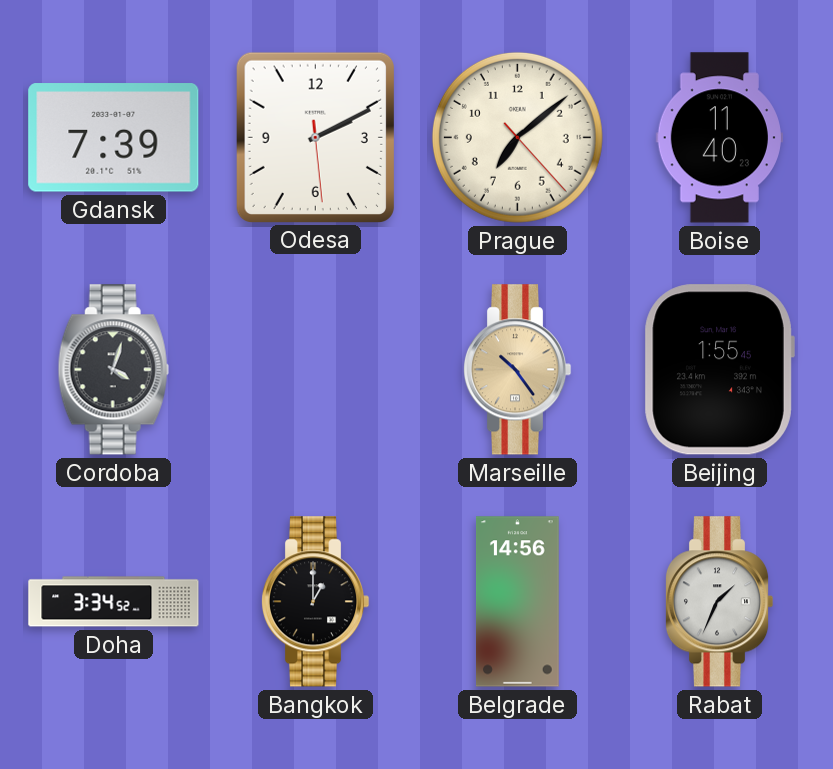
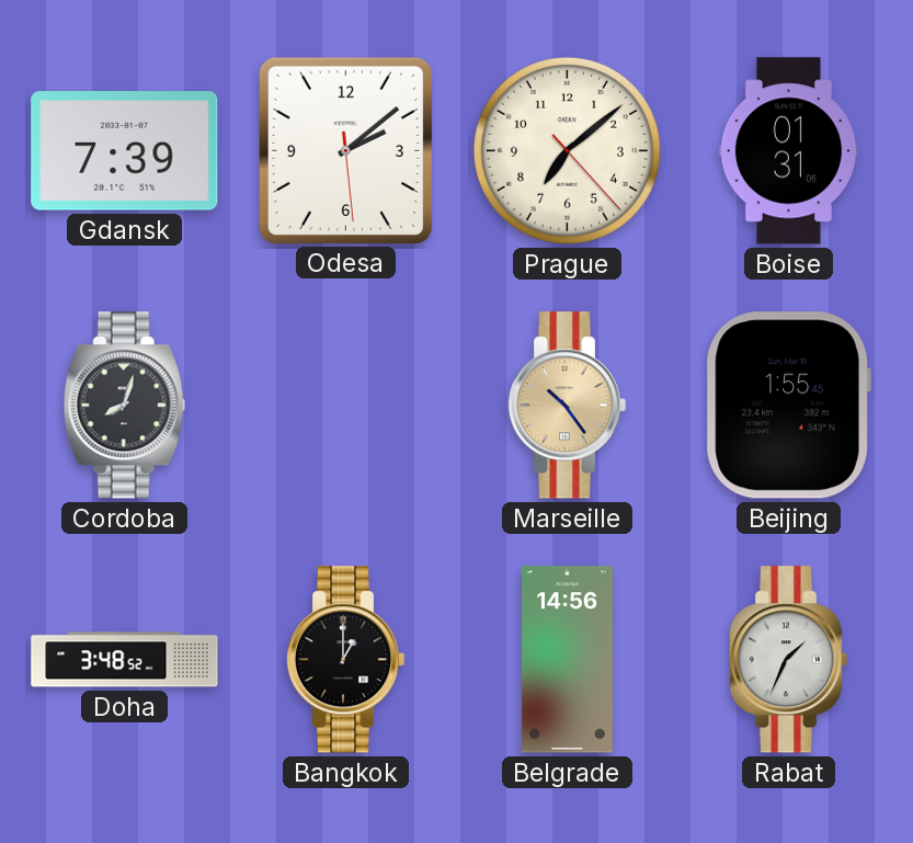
Odesa: 2:10 -> 2:08
Boise: 11:40 -> 01:31
Cordoba: 4:03 -> 8:03
Doha: 3:34 -> 3:48
